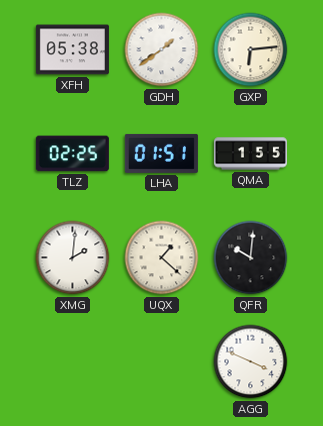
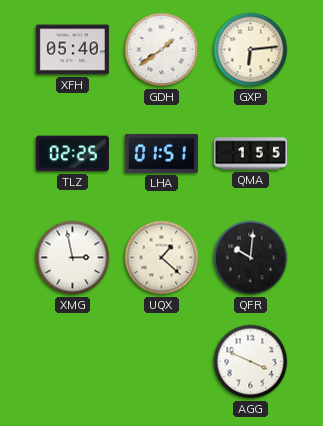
XFH: 05:38 -> 05:40
XMG: 2:01 -> 2:58
